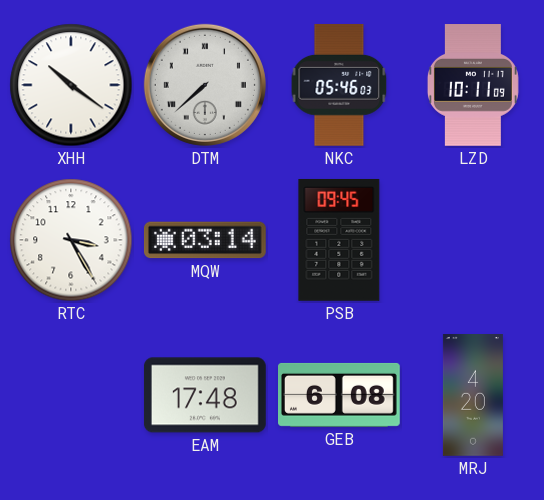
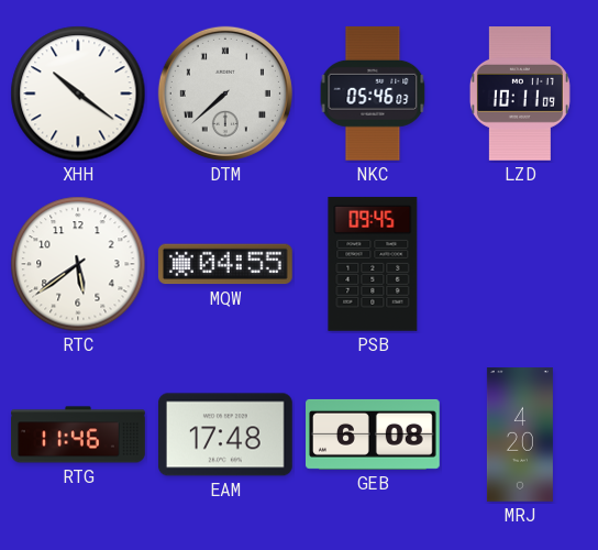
RTC: 3:25 -> 5:39
MQW: 03:14 -> 04:55
RTG: none -> 11:46
